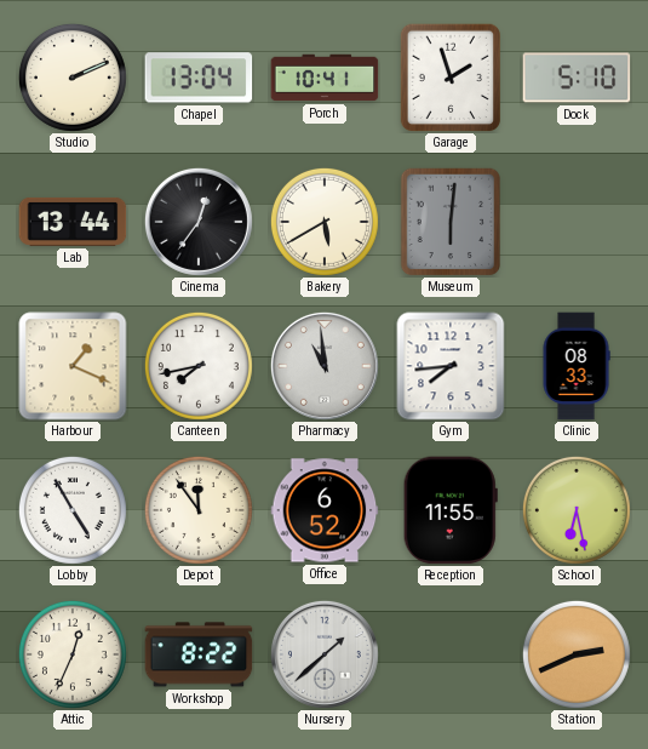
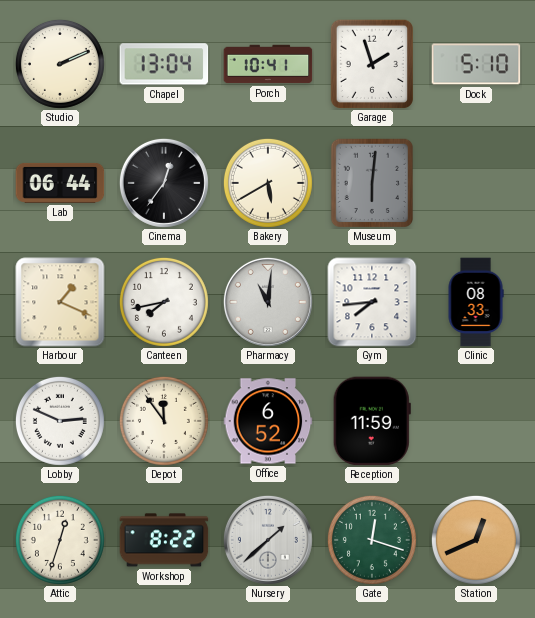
Lab: 13:44 -> 06:44
Pharmacy: 10:59 -> 11:01
Lobby: 4:55 -> 2:49
Reception: 11:55 -> 11:59
School: 6:28 -> none
Attic: 12:34 -> 12:33
Gate: none -> 12:18
Station: 2:41 -> 12:41
